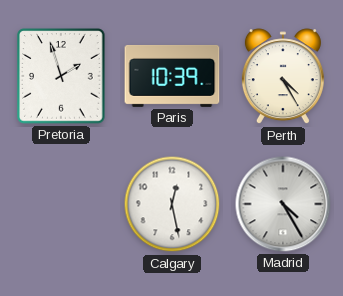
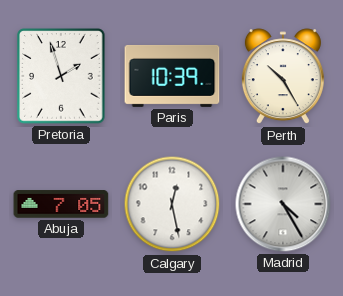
Perth: 4:25 -> 10:25
Abuja: none -> 7:05
